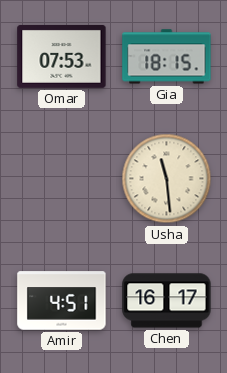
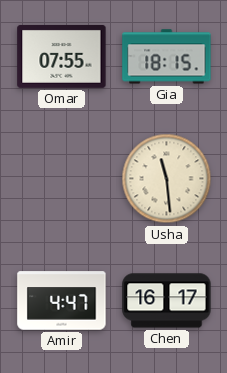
Omar: 07:53 -> 07:55
Amir: 4:51 -> 4:47
